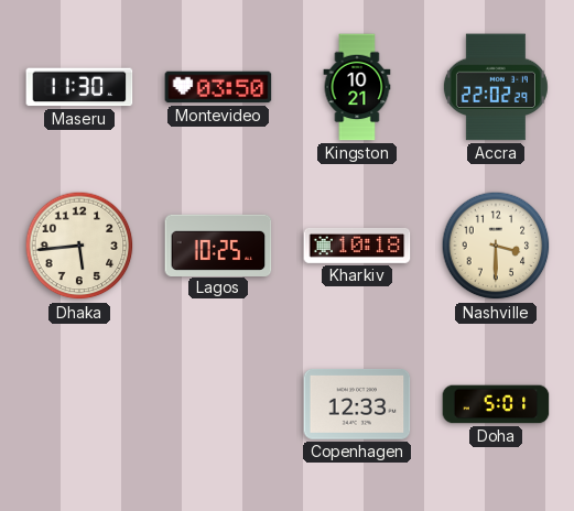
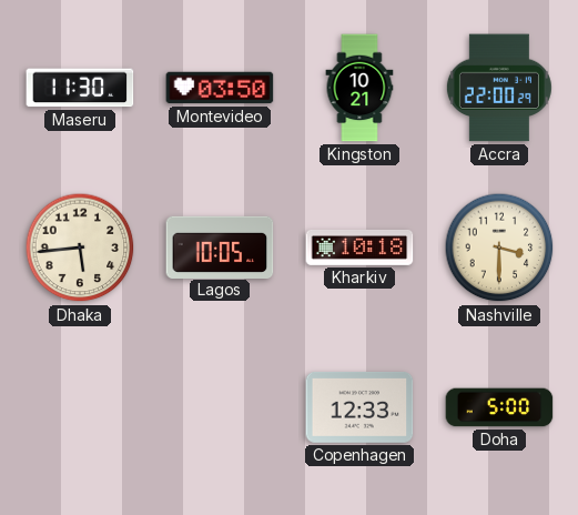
Accra: 22:02 -> 22:00
Lagos: 10:25 -> 10:05
Doha: 5:01 -> 5:00
